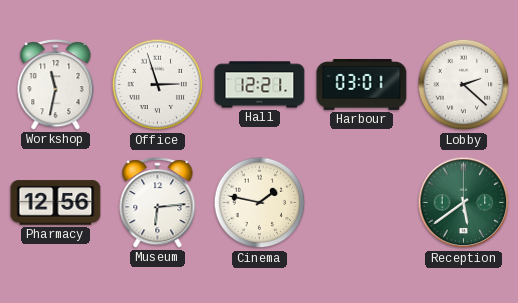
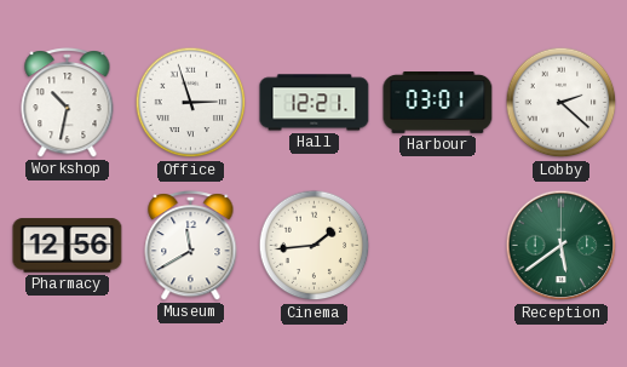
Workshop: 11:32 -> 10:32
Museum: 6:14 -> 11:40
Cinema: 1:47 -> 1:44
